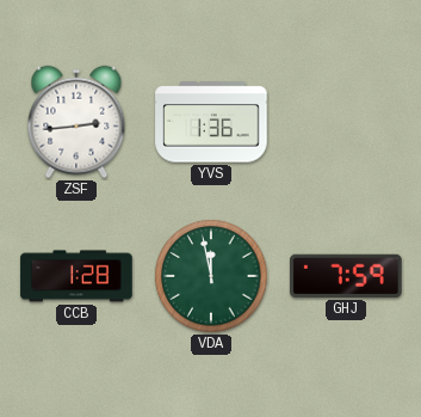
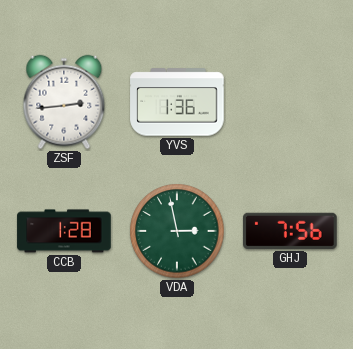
VDA: 11:58 -> 2:58
GHJ: 7:59 -> 7:56
